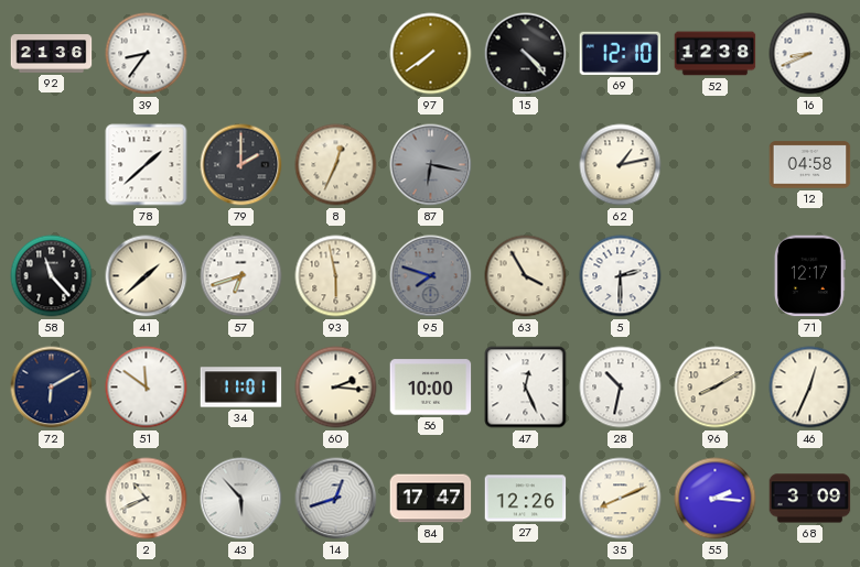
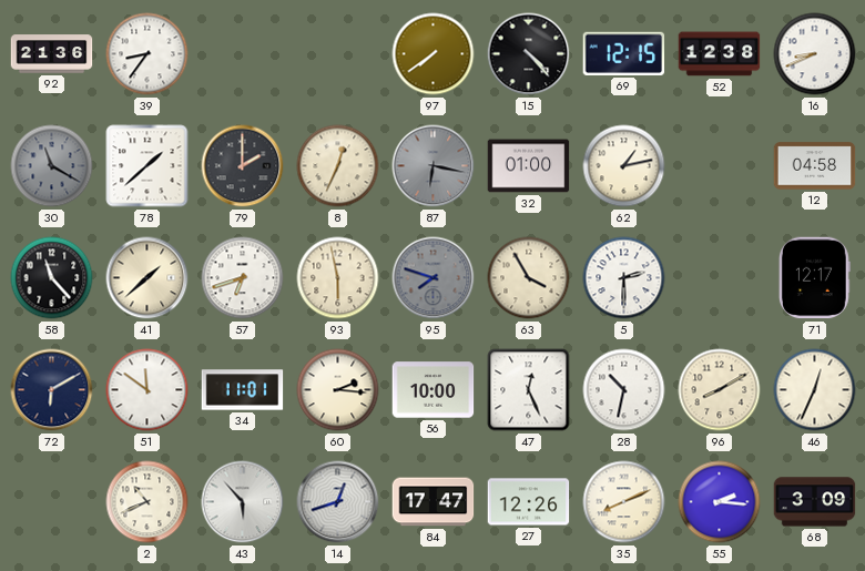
69: 12:10 -> 12:15
30: none -> 11:20
32: none -> 01:00
